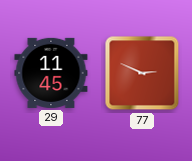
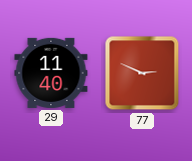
29: 11:45 -> 11:40
